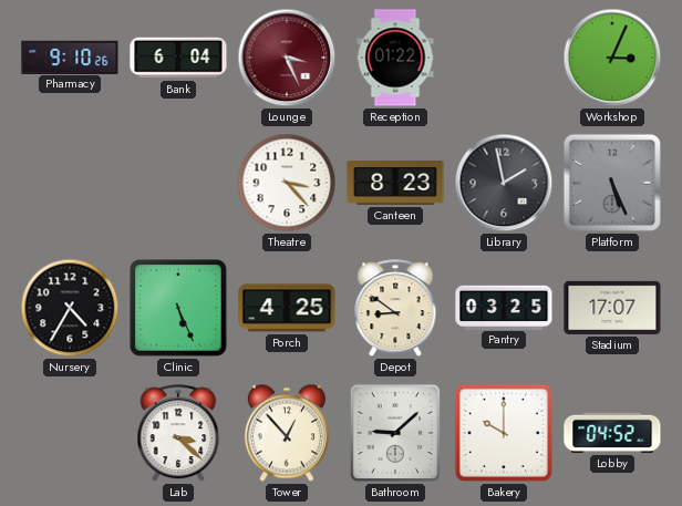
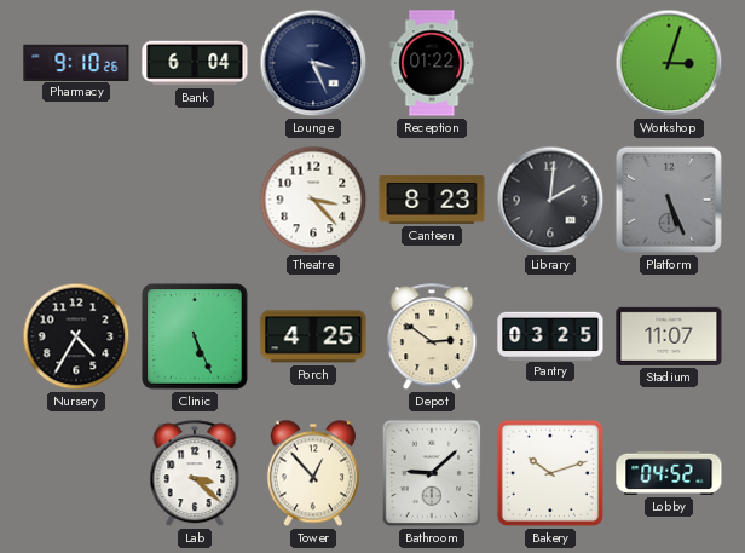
Lounge dial: burgundy -> navy
Workshop: 3:04 -> 3:03
Library: 1:58 -> 2:01
Depot: 8:51 -> 2:51
Stadium: 17:07 -> 11:07
Bakery: 10:00 -> 10:12
